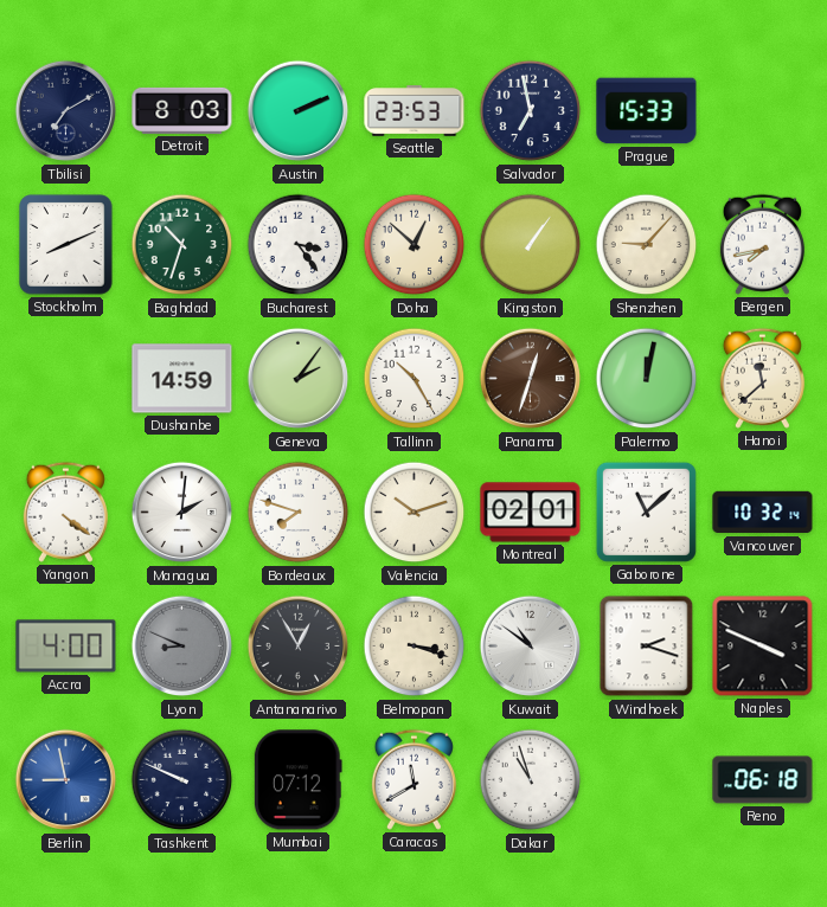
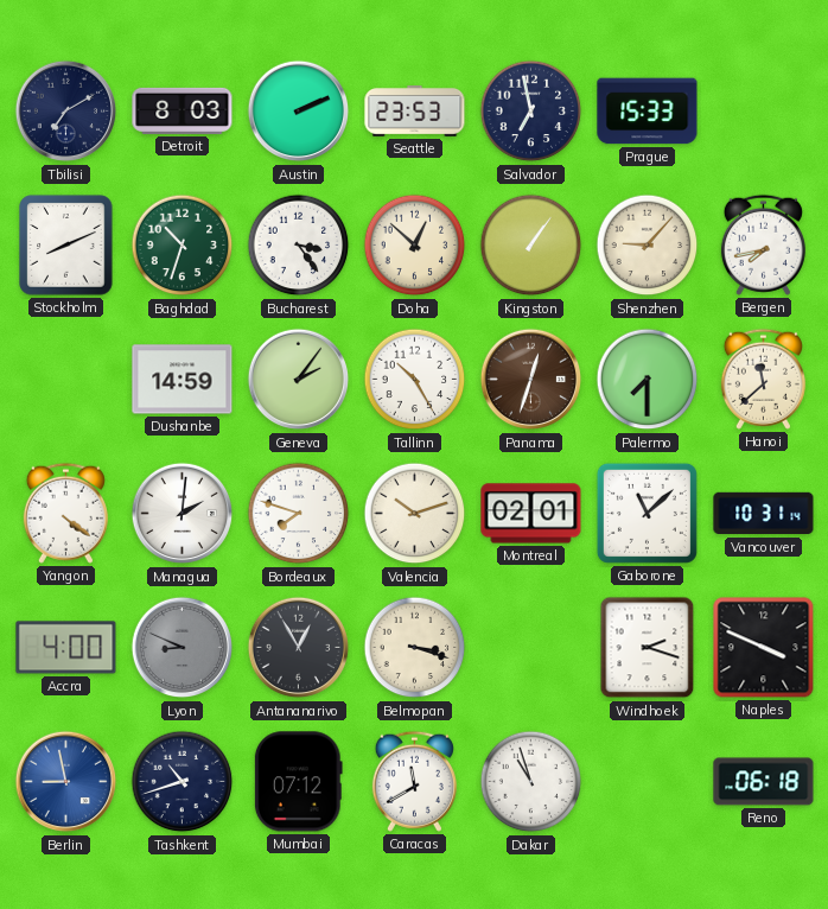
Palermo: 12:02 -> 7:30
Vancouver: 10:32 -> 10:31
Kuwait: 10:51 -> none
Tashkent: 9:49 -> 10:42
